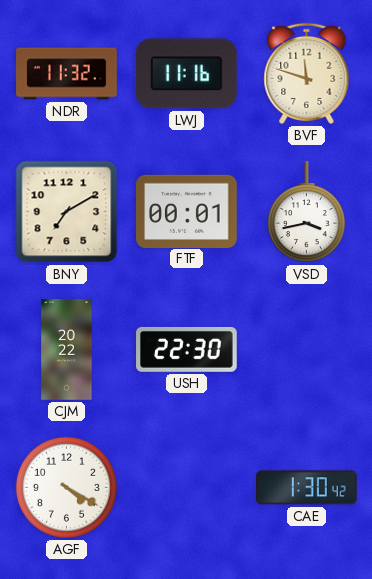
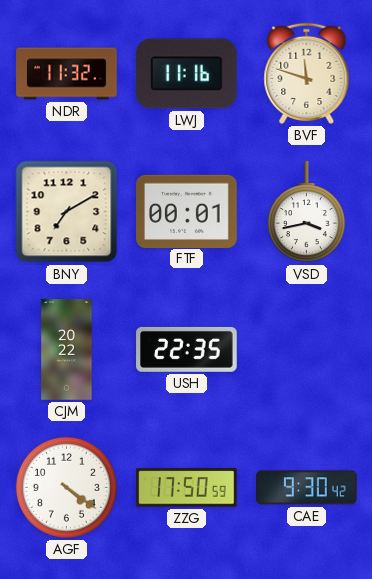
USH: 22:30 -> 22:35
AGF: 4:20 -> 4:21
ZZG: none -> 17:50
CAE: 1:30 -> 9:30
